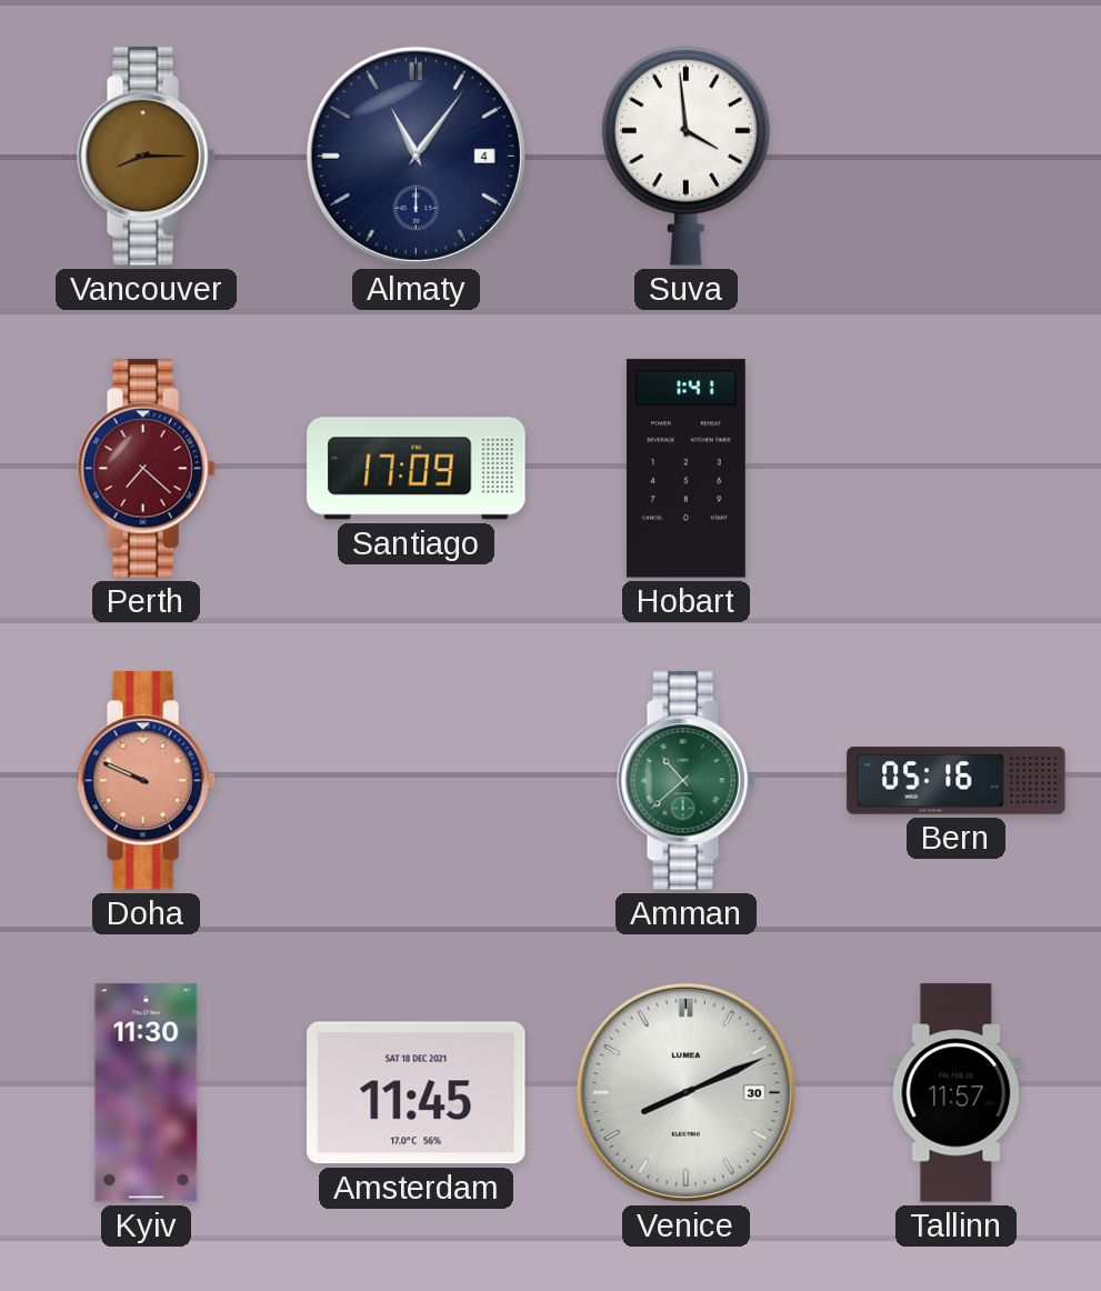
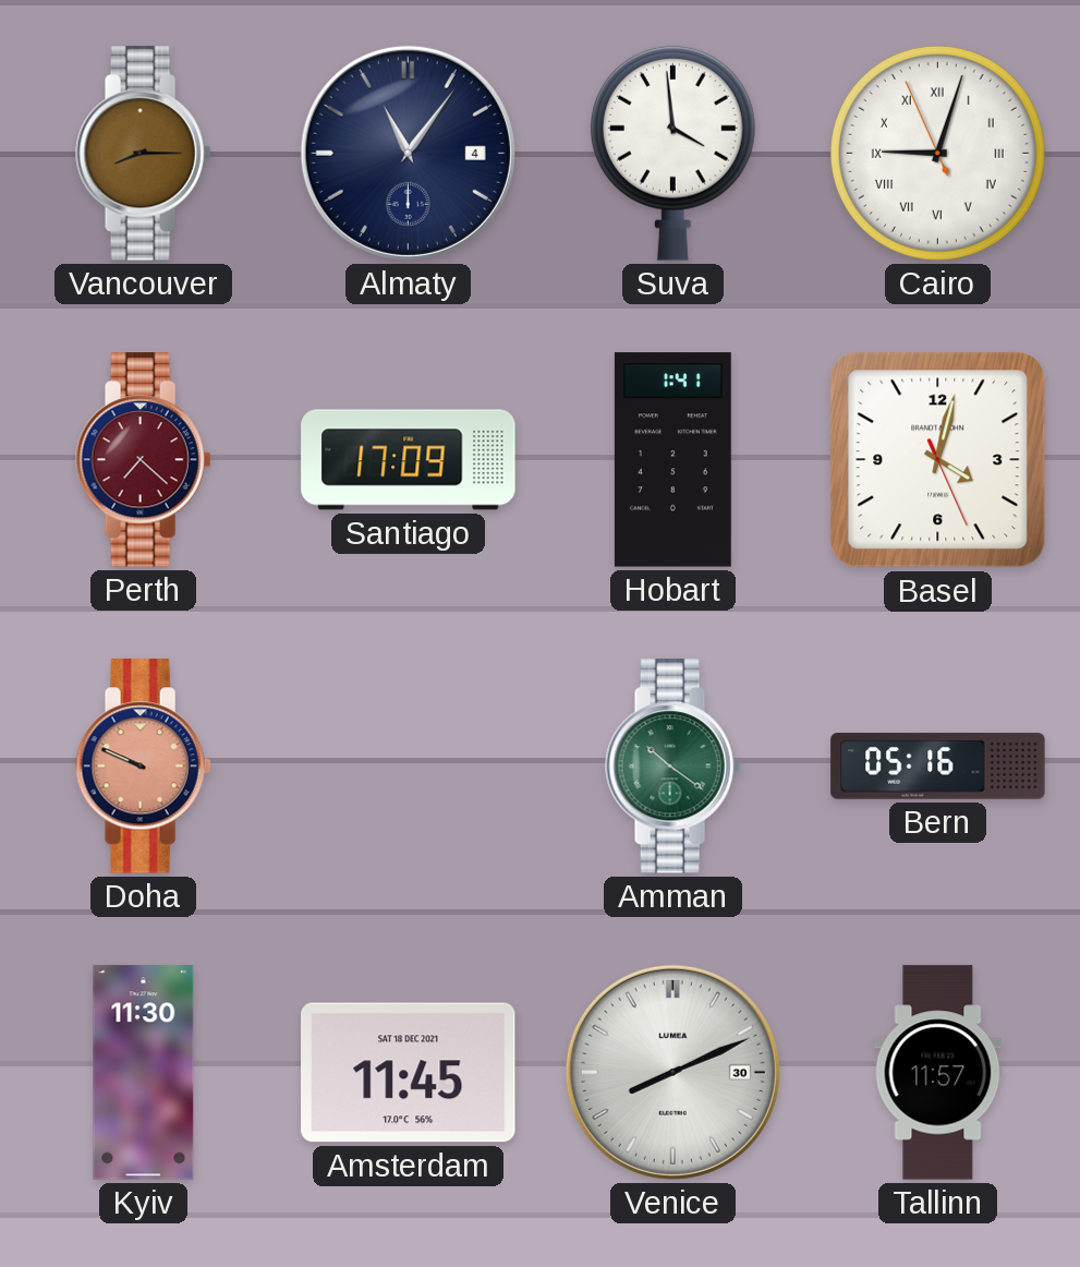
Cairo: none -> 9:02
Basel: none -> 4:02
Amman: 10:38 -> 10:21
